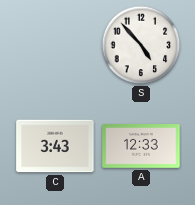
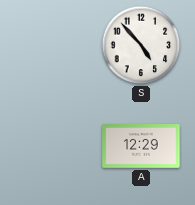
C: 3:43 -> none
A: 12:33 -> 12:29
